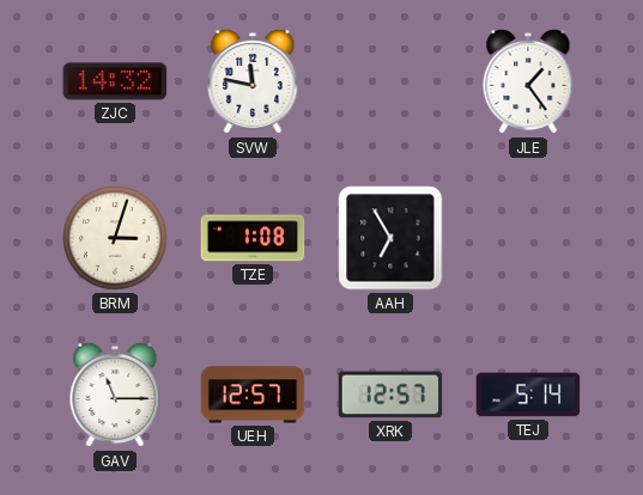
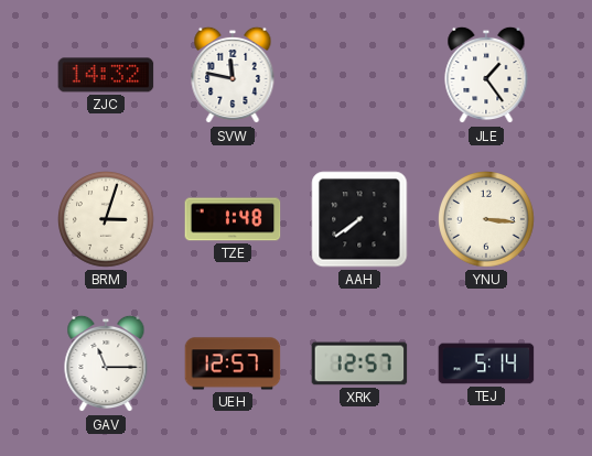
TZE: 1:08 -> 1:48
AAH: 6:55 -> 7:39
YNU: none -> 3:16
